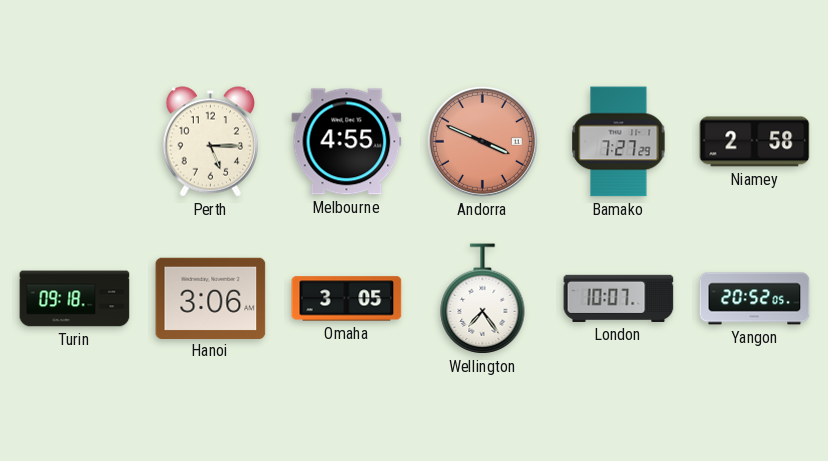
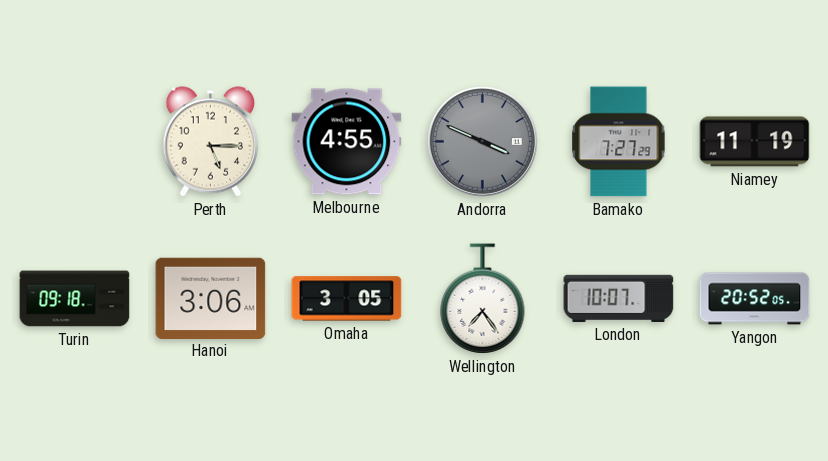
Andorra dial: salmon -> grey
Niamey: 2:58 -> 11:19
